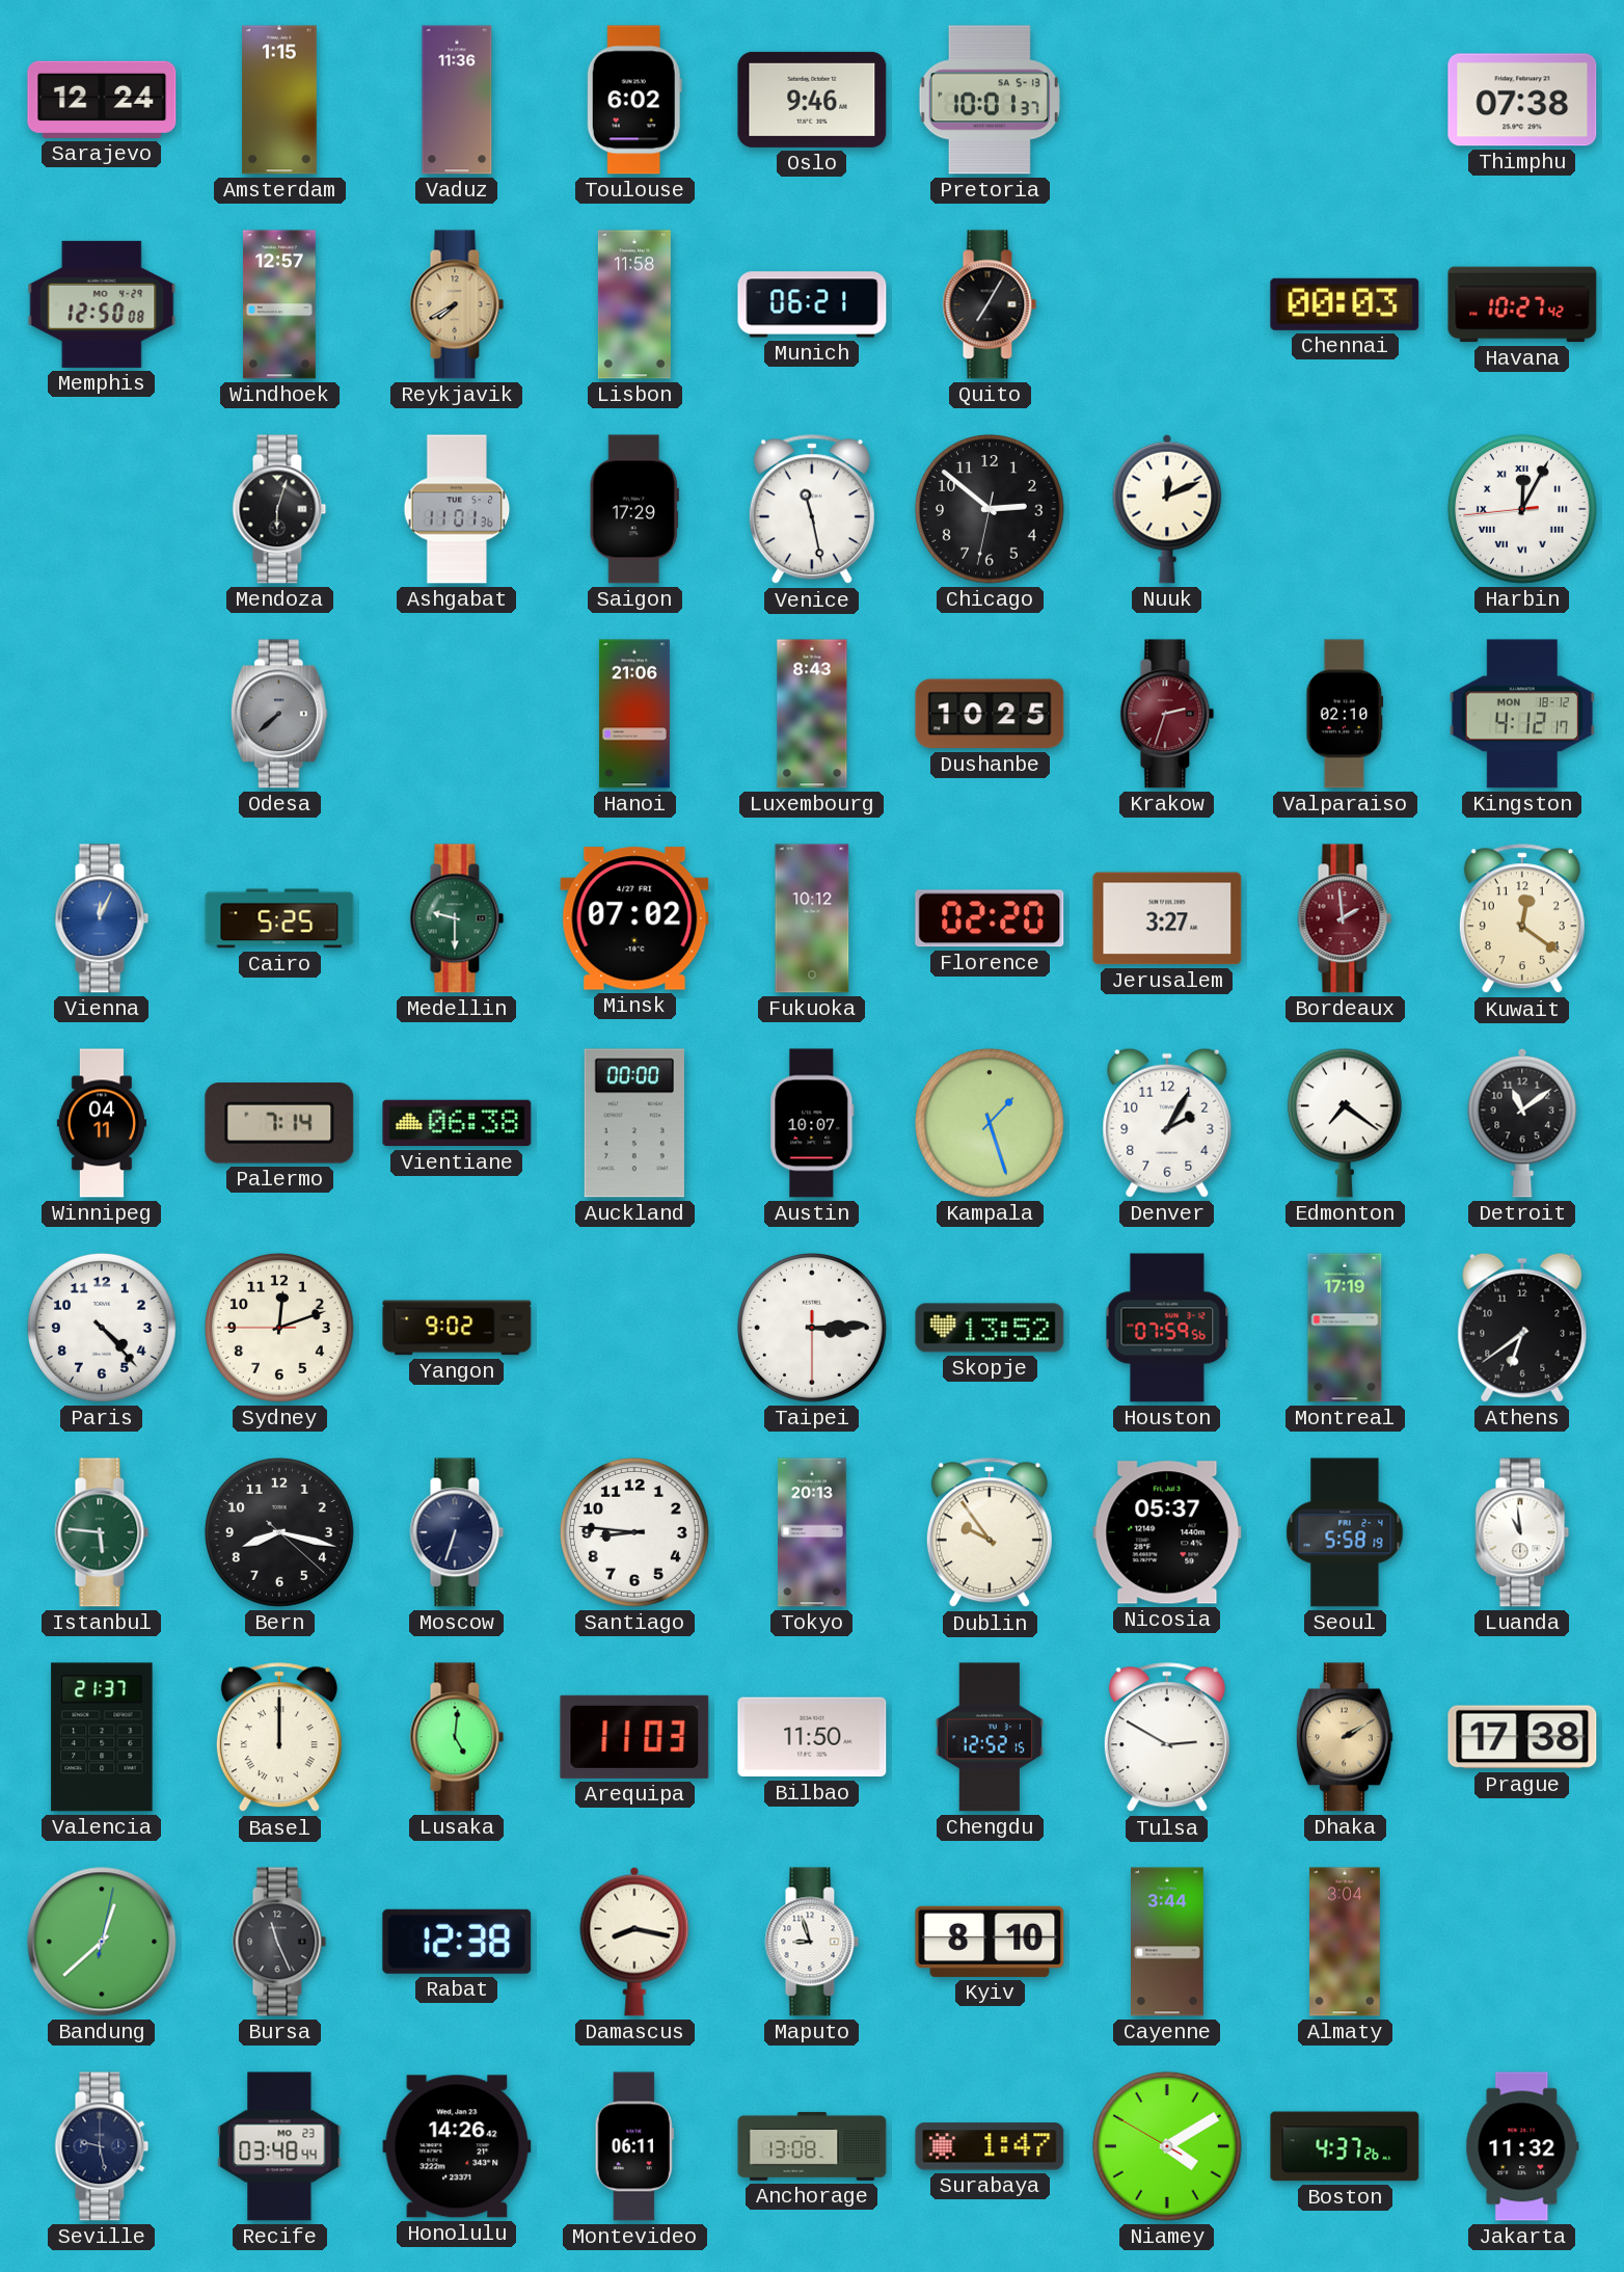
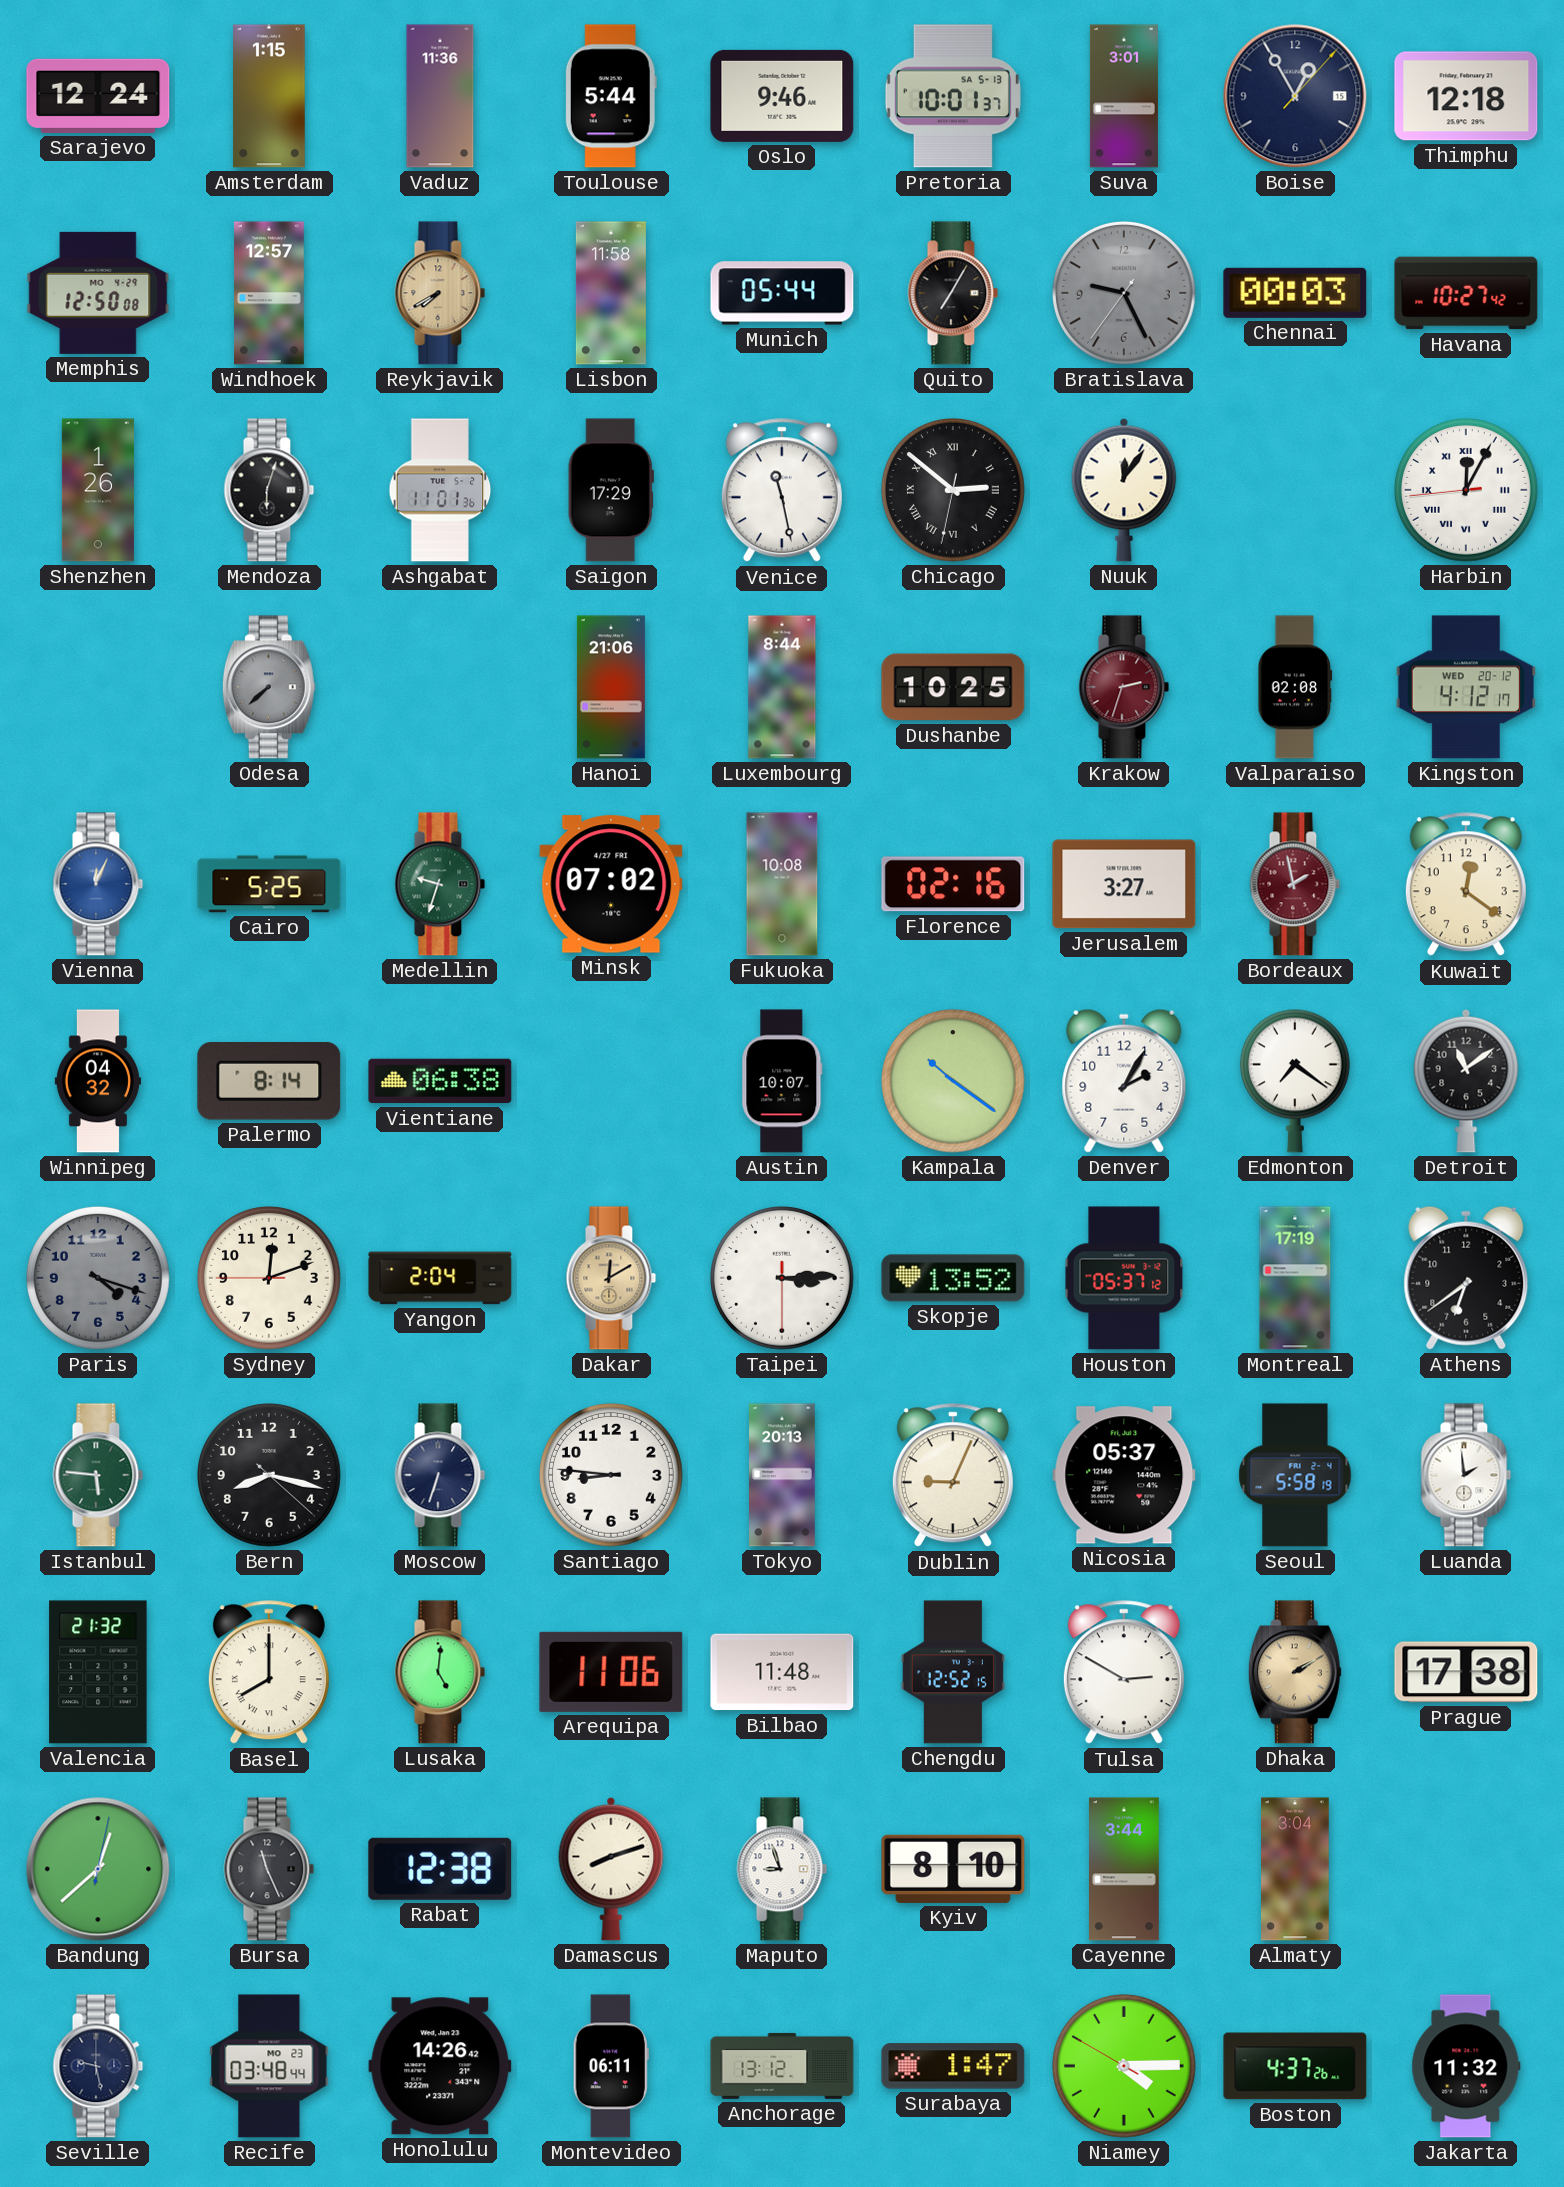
Toulouse: 6:02 -> 5:44
Suva: none -> 3:01
Boise: none -> 12:55
Thimphu: 07:38 -> 12:18
Munich: 06:21 -> 05:44
Bratislava: none -> 9:25
Shenzhen: none -> 1:26
Chicago numerals: Arabic -> Roman
Nuuk: 12:11 -> 12:06
Luxembourg: 8:43 -> 8:44
Valparaiso: 02:10 -> 02:08
Kingston date: MON 18-12 -> WED 20-12
Medellin: 9:30 -> 9:33
Fukuoka: 10:12 -> 10:08
Florence: 02:20 -> 02:16
Bordeaux: 1:59 -> 1:58
Winnipeg: 04:11 -> 04:32
Palermo: 7:14 -> 8:14
Auckland: 00:00 -> none
Kampala: 1:27 -> 10:21
Paris: 4:23 -> 4:18
Paris dial: white -> grey
Yangon: 9:02 -> 2:04
Dakar: none -> 12:10
Houston: 07:59 -> 05:37
Dublin: 9:54 -> 9:04
Luanda: 10:59 -> 1:59
Valencia: 21:37 -> 21:32
Basel: 12:00 -> 8:00
Arequipa: 11:03 -> 11:06
Bilbao: 11:50 -> 11:48
Damascus: 8:17 -> 8:12
Anchorage: 13:08 -> 13:12
Niamey: 4:09 -> 4:14
